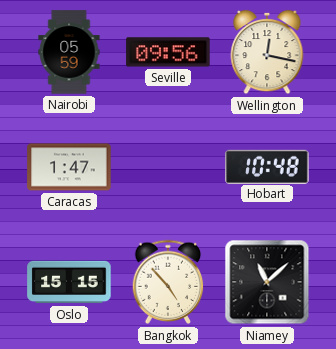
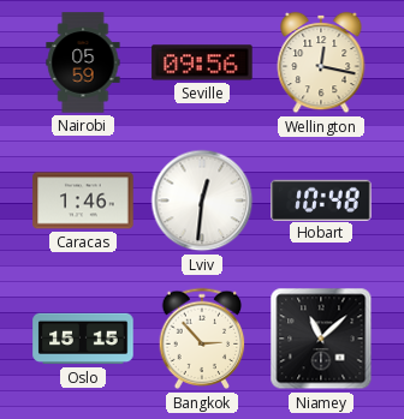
Caracas: 1:47 -> 1:46
Lviv: none -> 12:31
Bangkok: 4:53 -> 2:53
